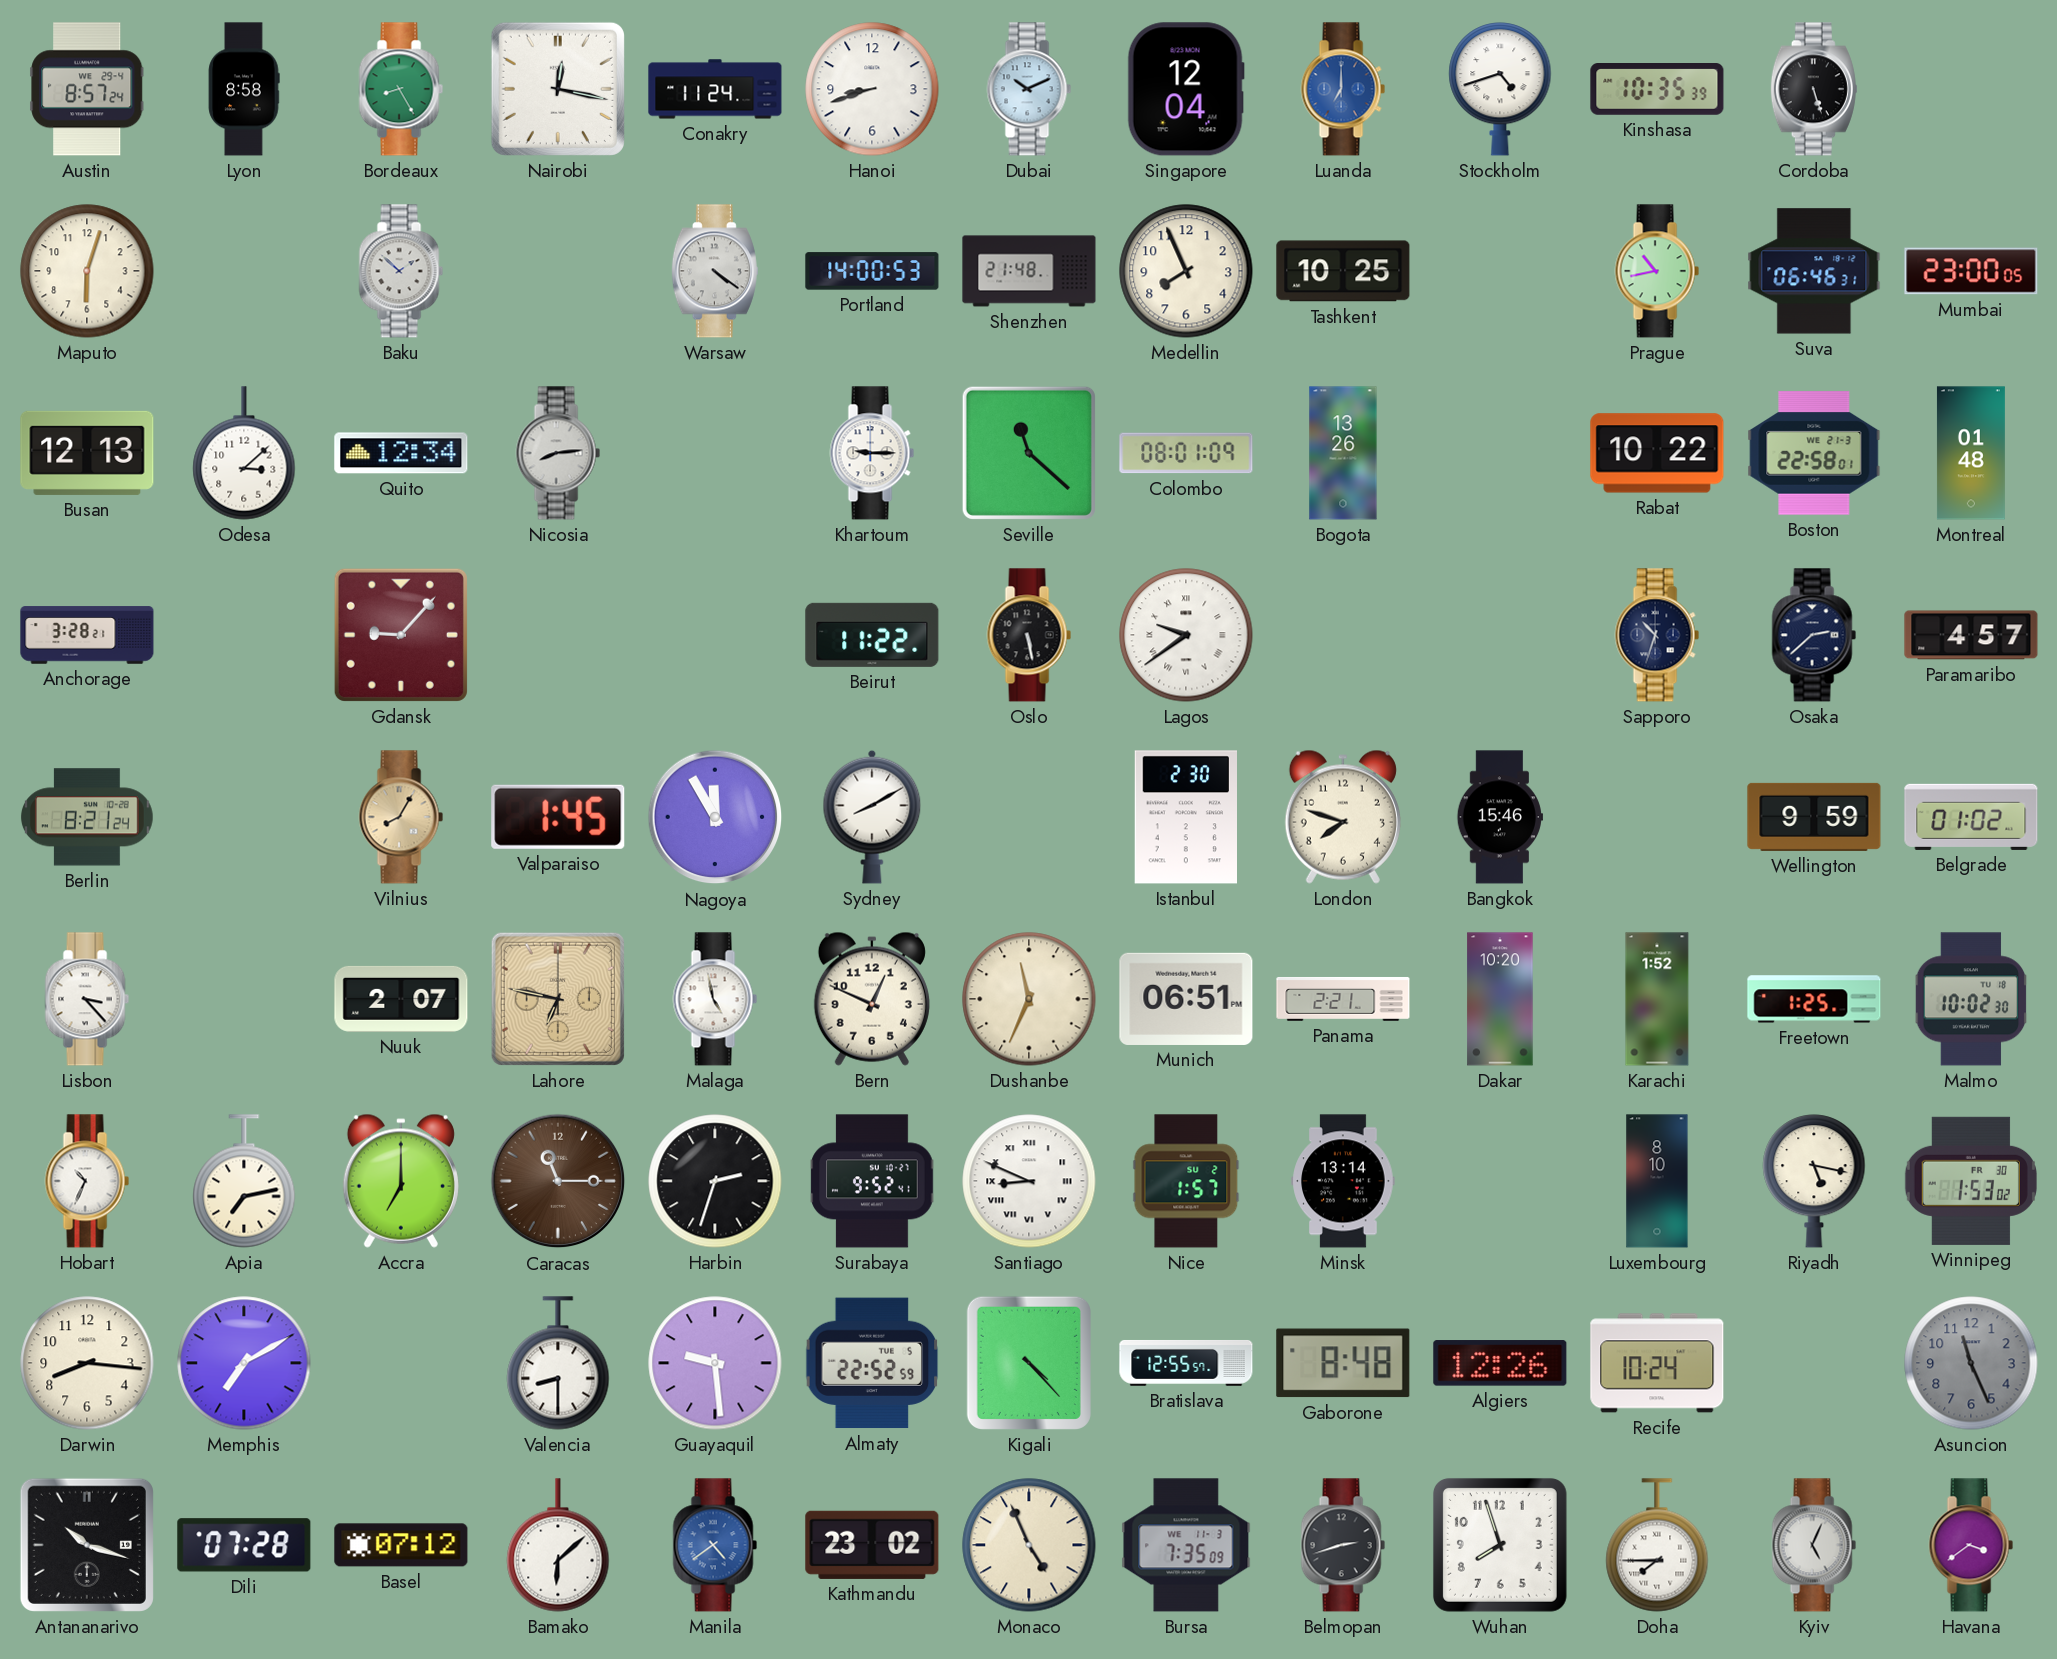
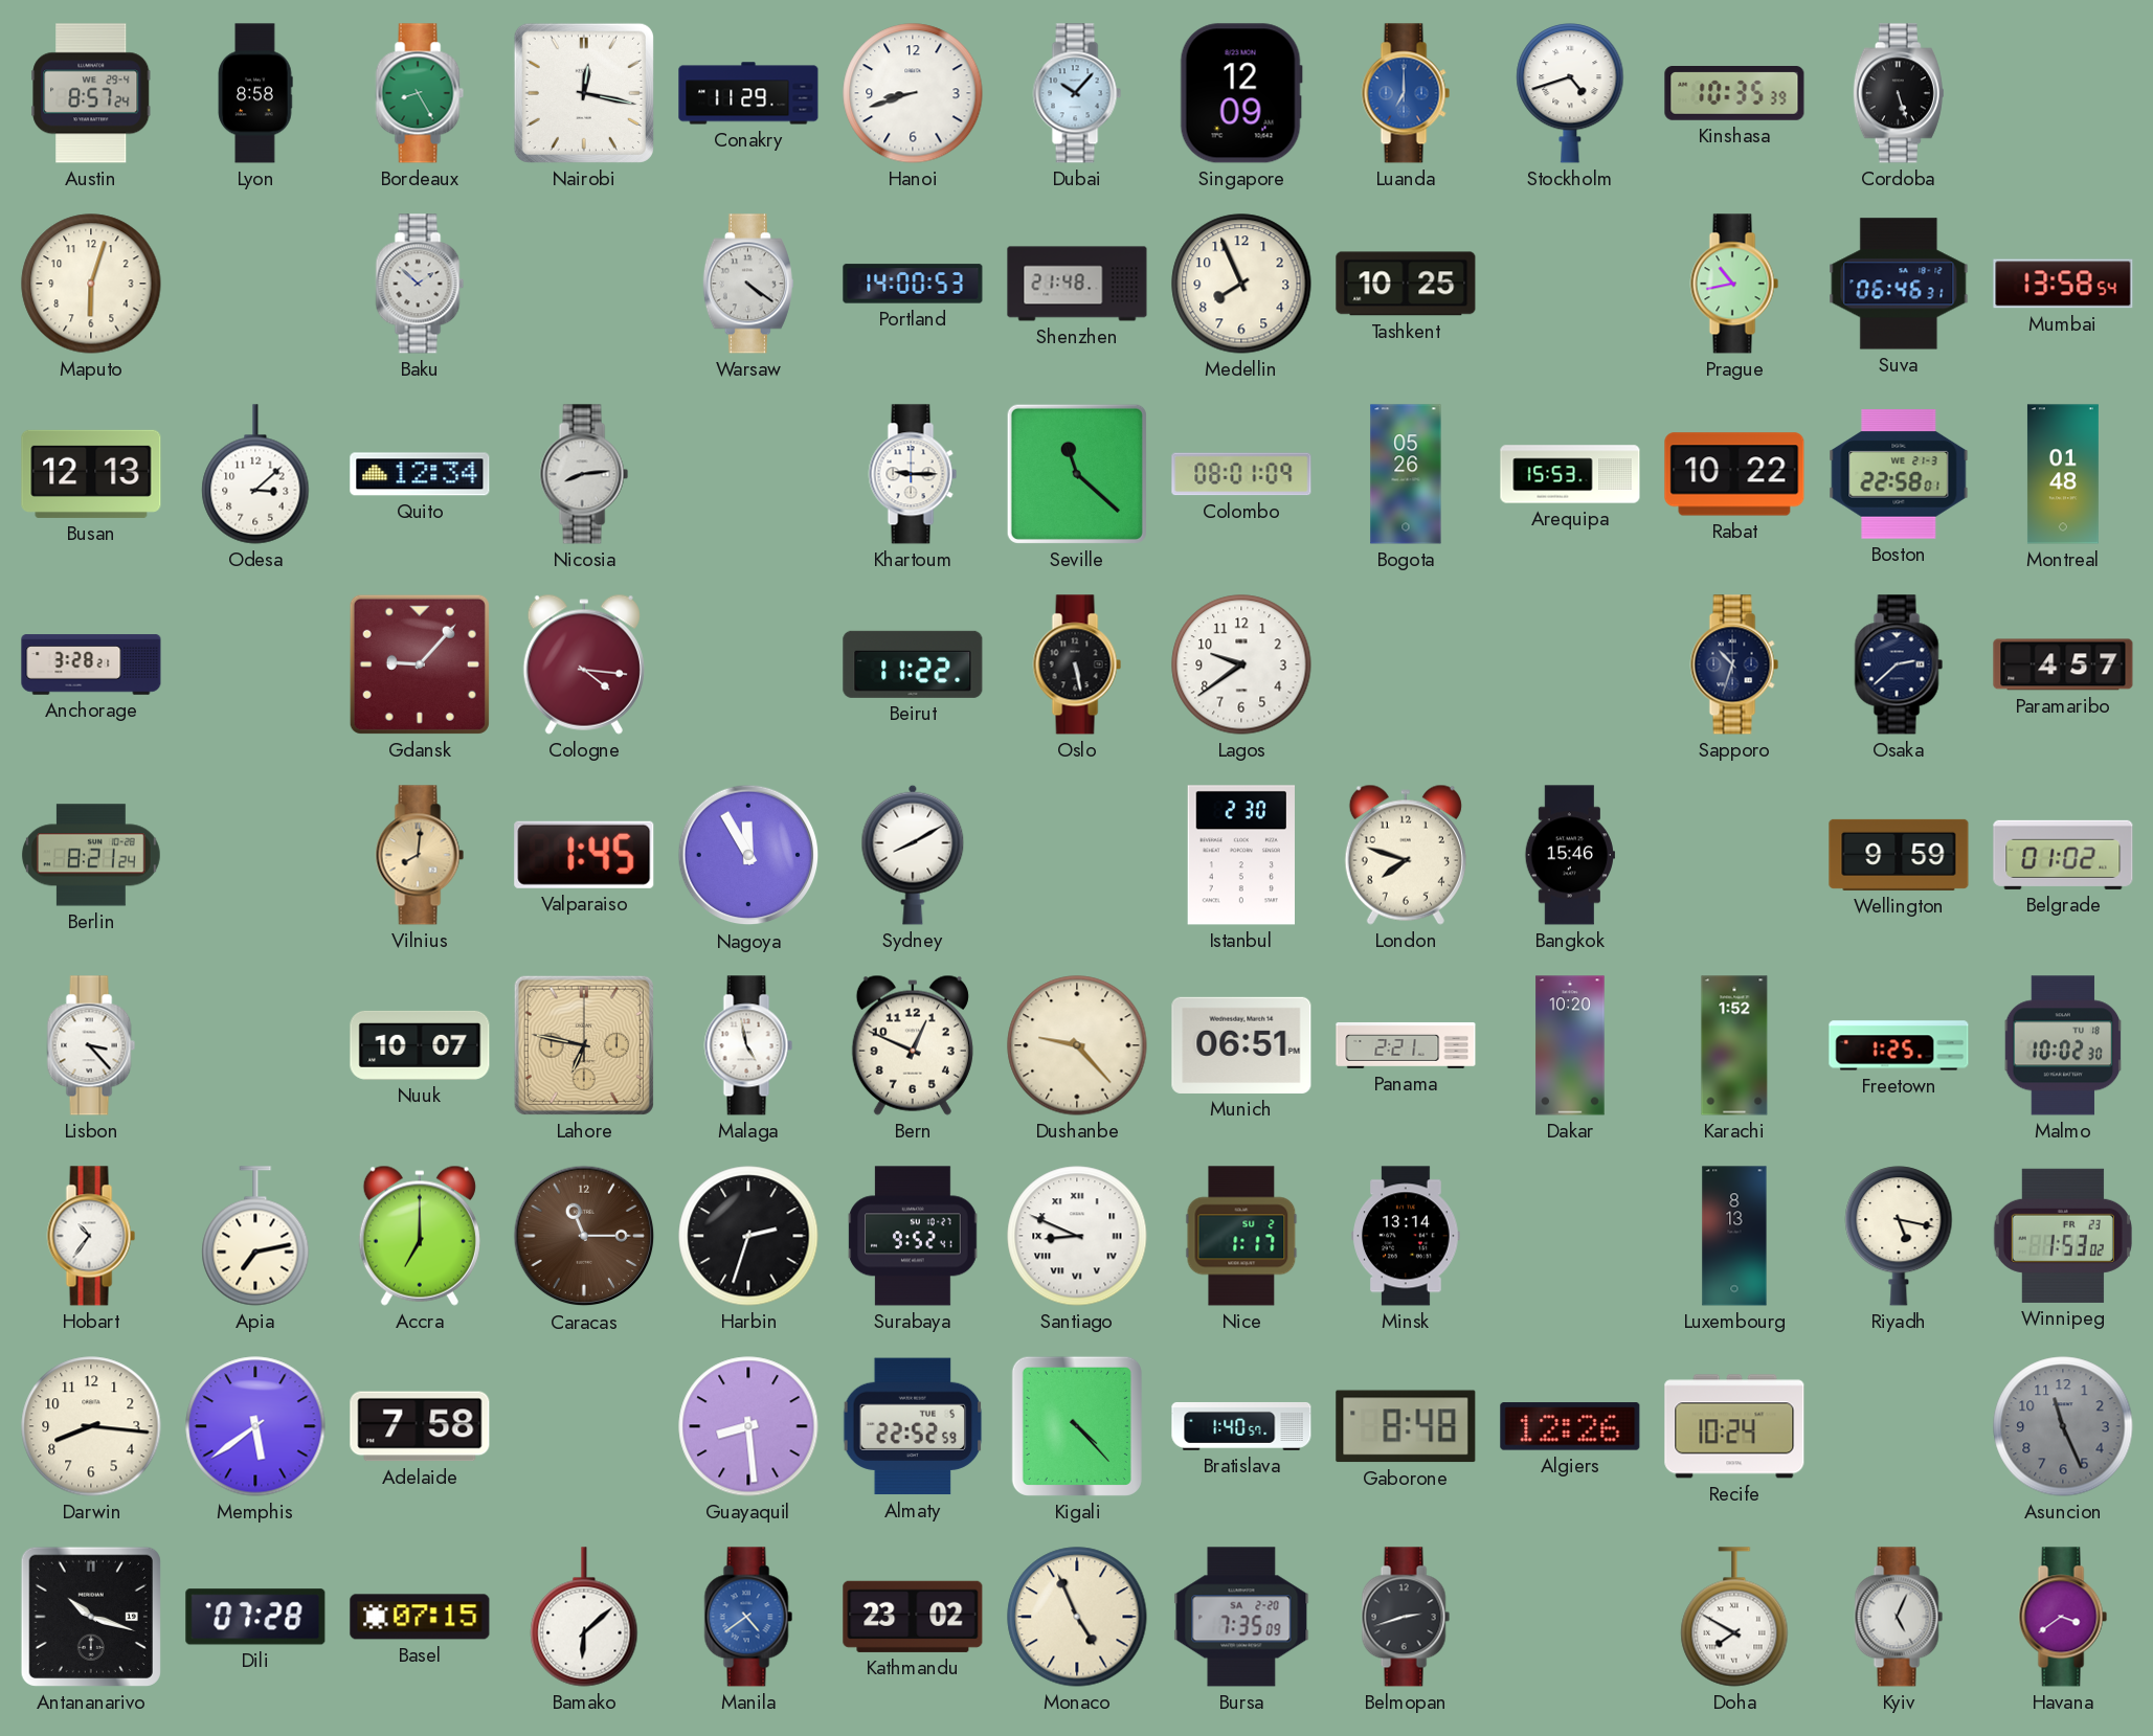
Conakry: 11:24 -> 11:29
Dubai: 10:11 -> 10:07
Singapore: 12:04 -> 12:09
Mumbai: 23:00 -> 13:58
Bogota: 13:26 -> 05:26
Arequipa: none -> 15:53
Cologne: none -> 4:16
Lagos numerals: Roman -> Arabic
Vilnius: 8:05 -> 8:01
Nuuk: 2:07 -> 10:07
Dushanbe: 11:34 -> 9:23
Hobart: 10:34 -> 10:36
Nice: 1:57 -> 1:17
Luxembourg: 8:10 -> 8:13
Winnipeg date: FR 30 -> FR 23
Memphis: 7:10 -> 5:39
Adelaide: none -> 7:58
Valencia: 8:30 -> none
Guayaquil: 9:29 -> 8:29
Bratislava: 12:55 -> 1:40
Basel: 07:12 -> 07:15
Bursa date: WE 11-3 -> SA 2-20
Wuhan: 7:57 -> none
Doha: 7:45 -> 7:50
